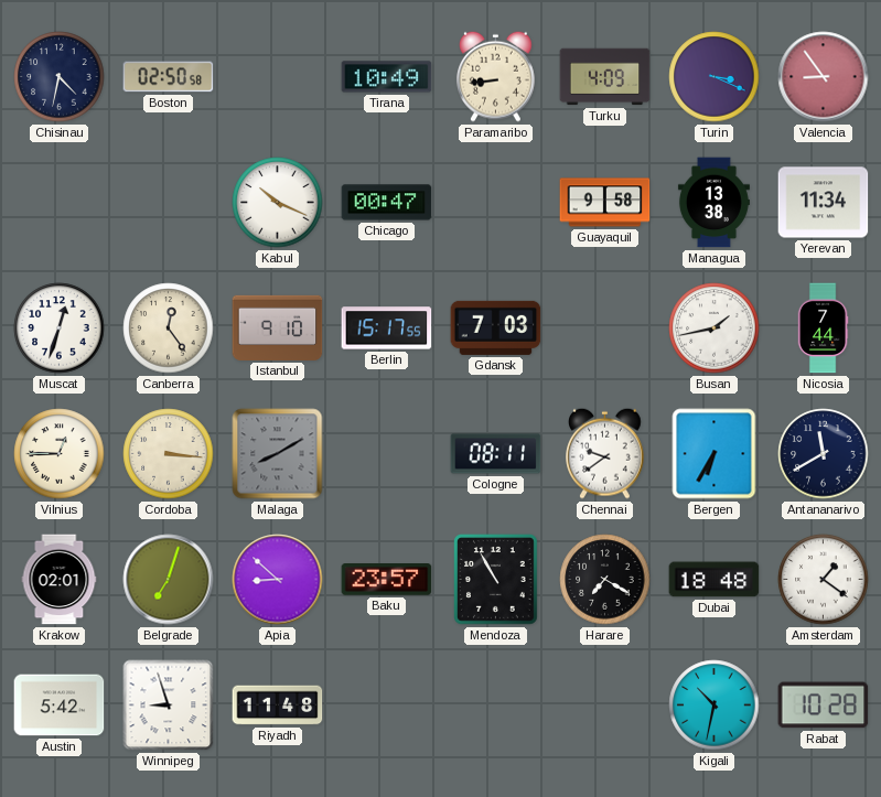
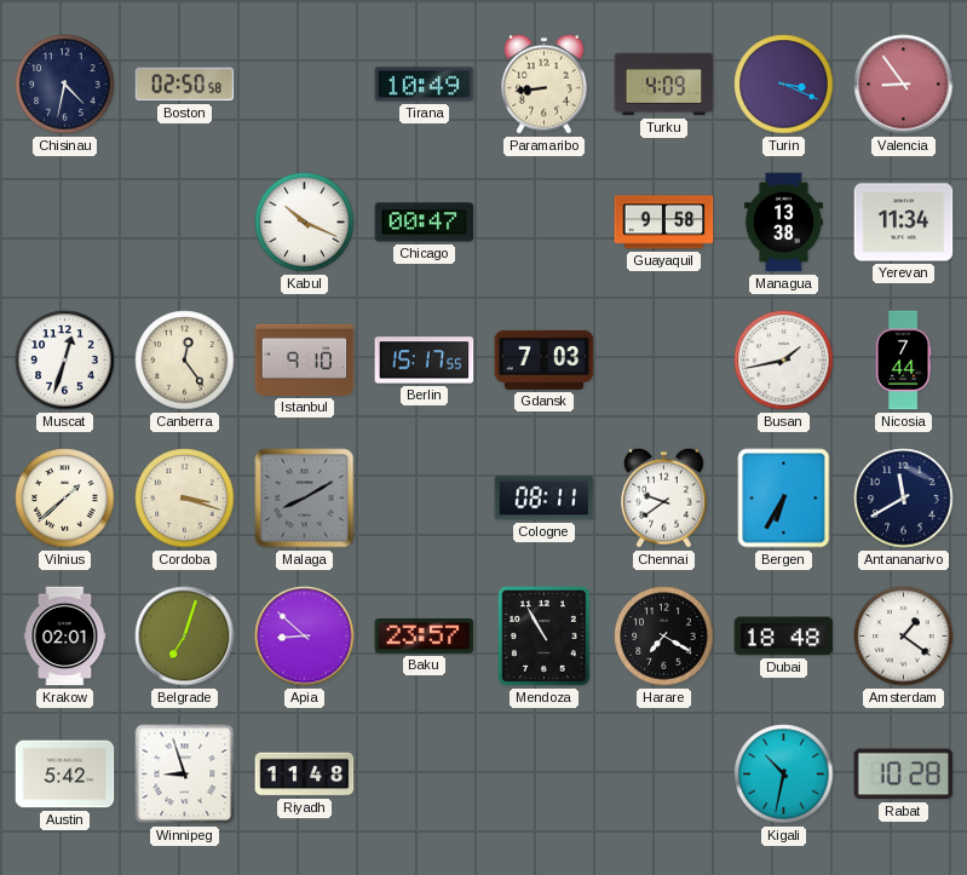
Vilnius: 12:45 -> 1:38
Cordoba: 3:16 -> 3:18
